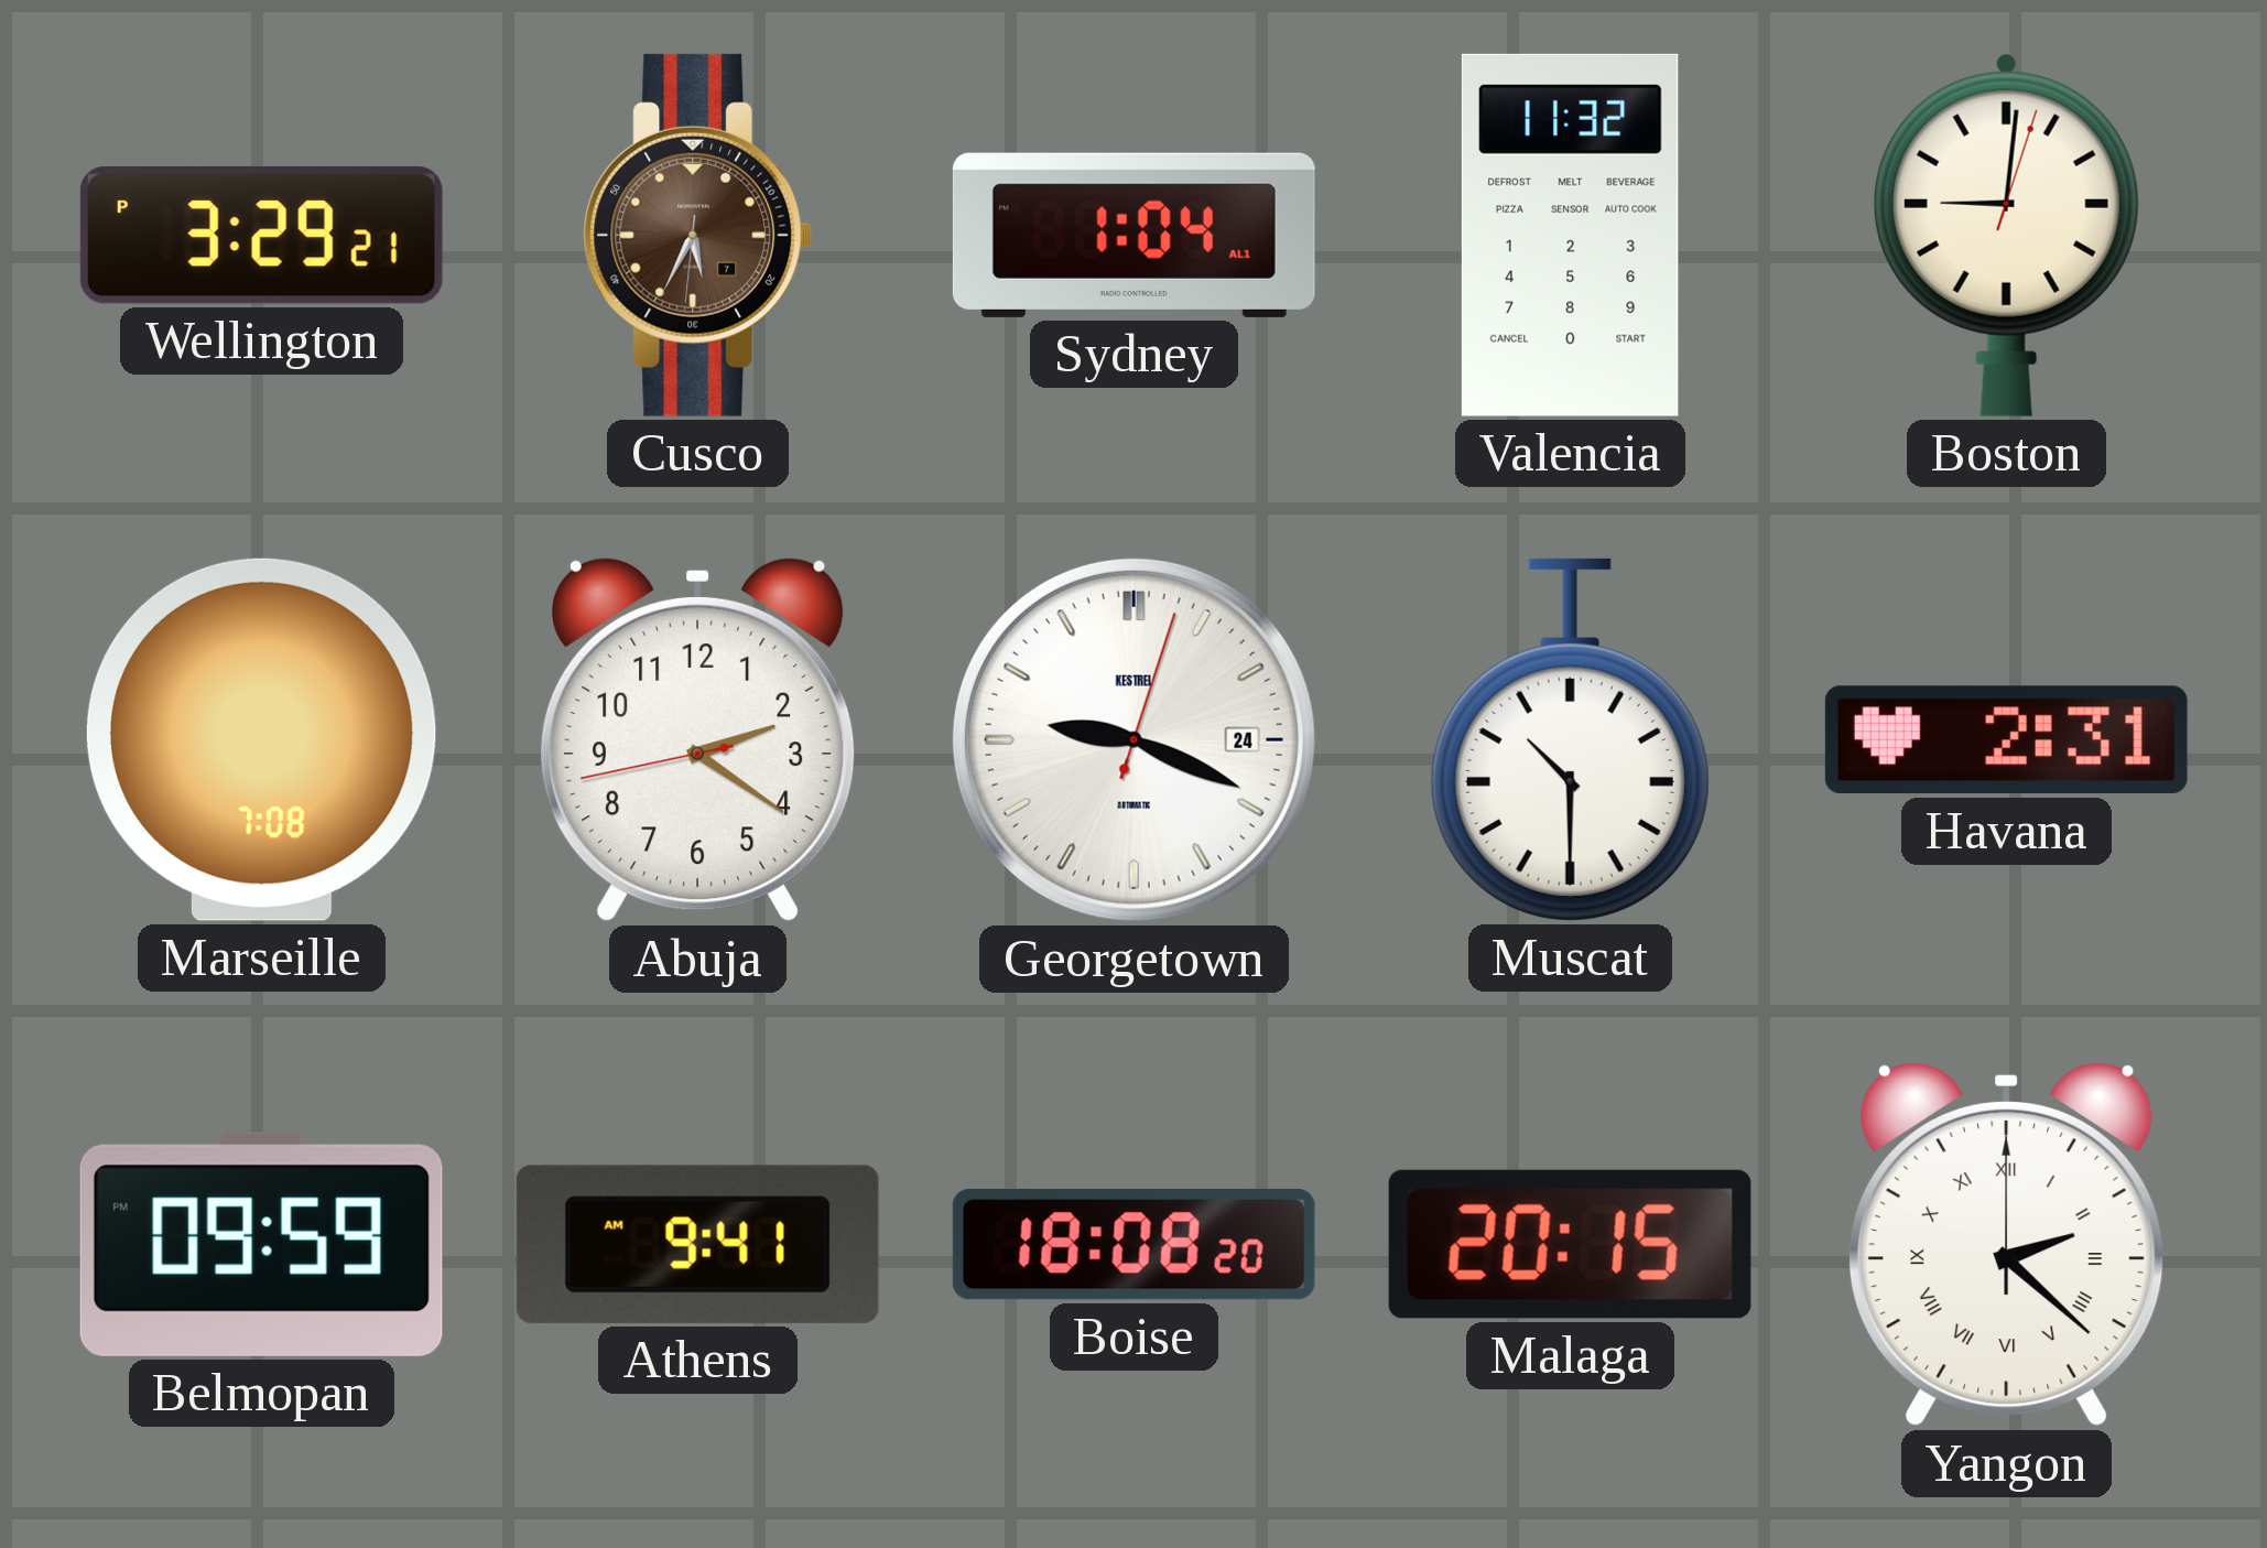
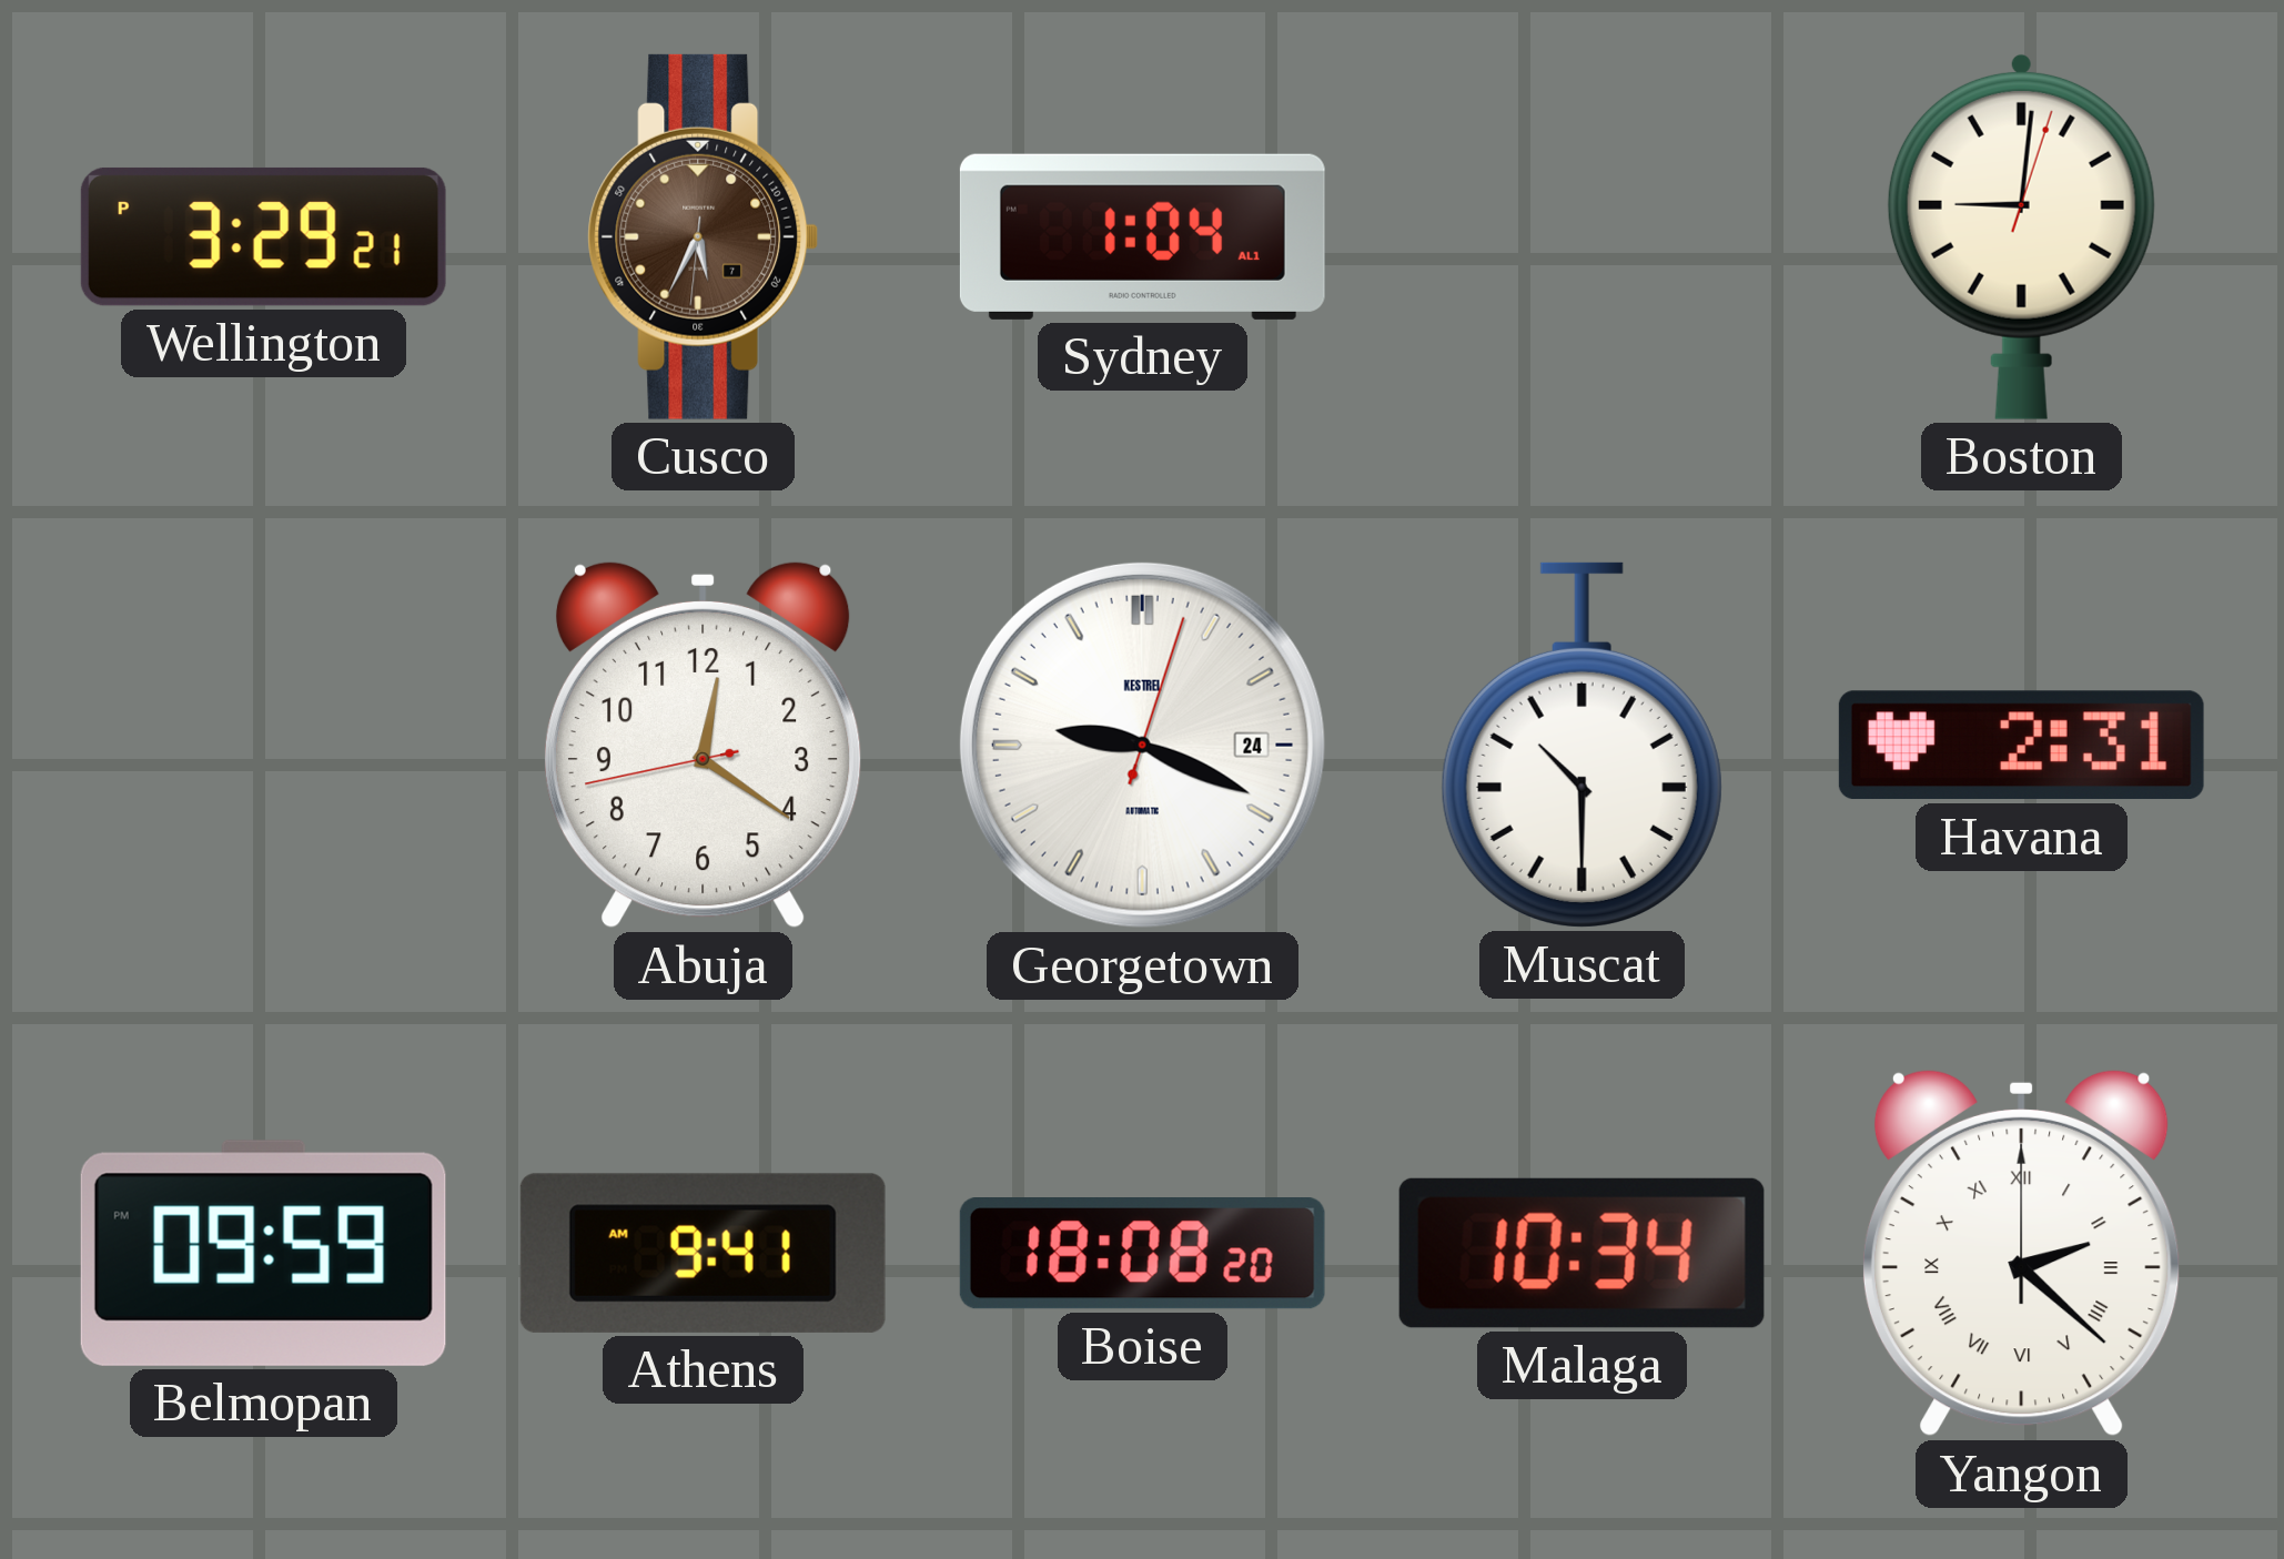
Valencia: 11:32 -> none
Marseille: 7:08 -> none
Abuja: 2:20 -> 12:20
Malaga: 20:15 -> 10:34
